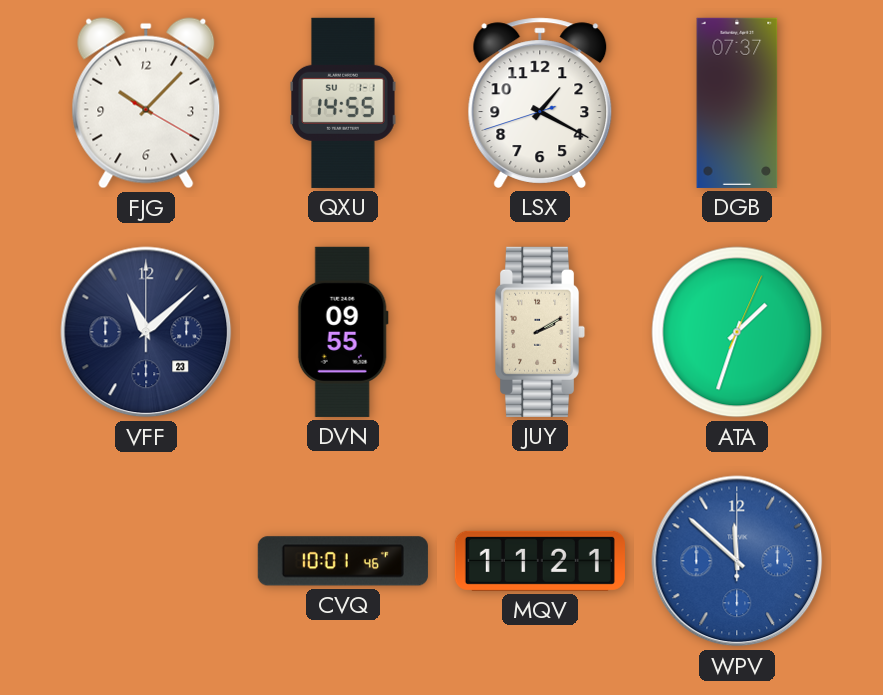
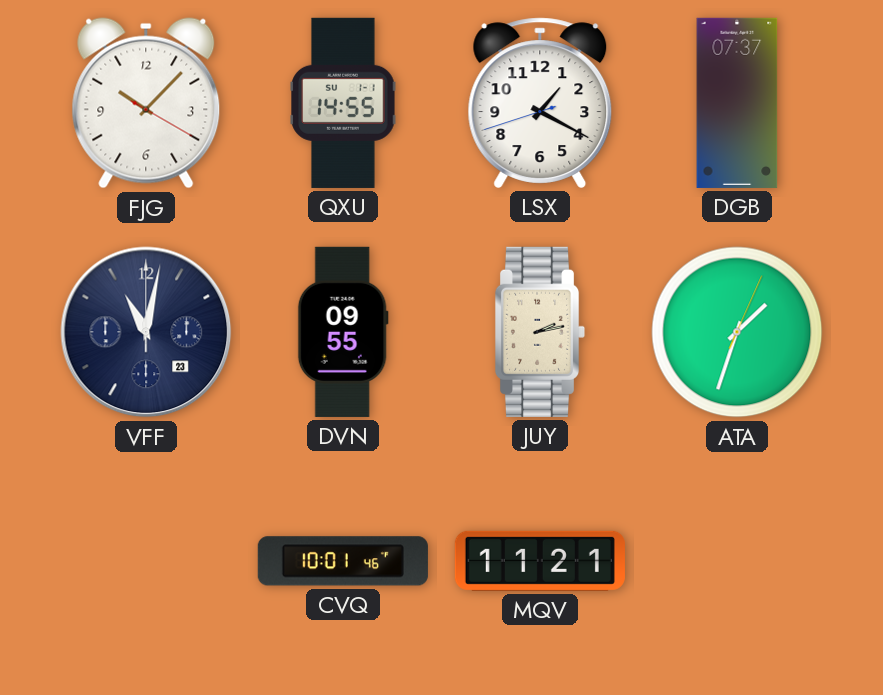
VFF: 11:08 -> 11:02
JUY: 2:10 -> 2:13
WPV: 11:52 -> none
